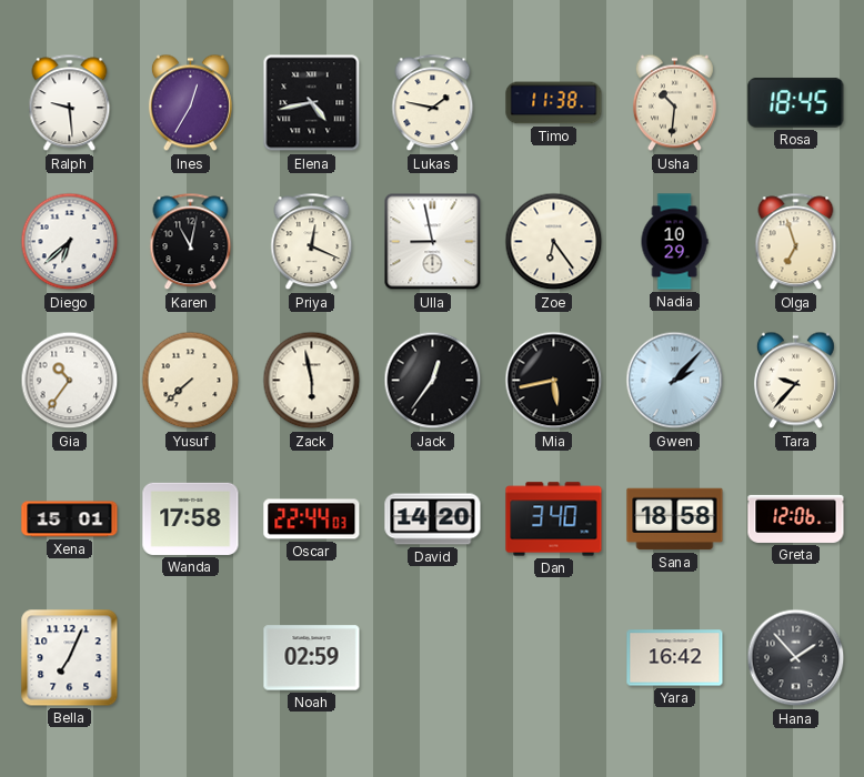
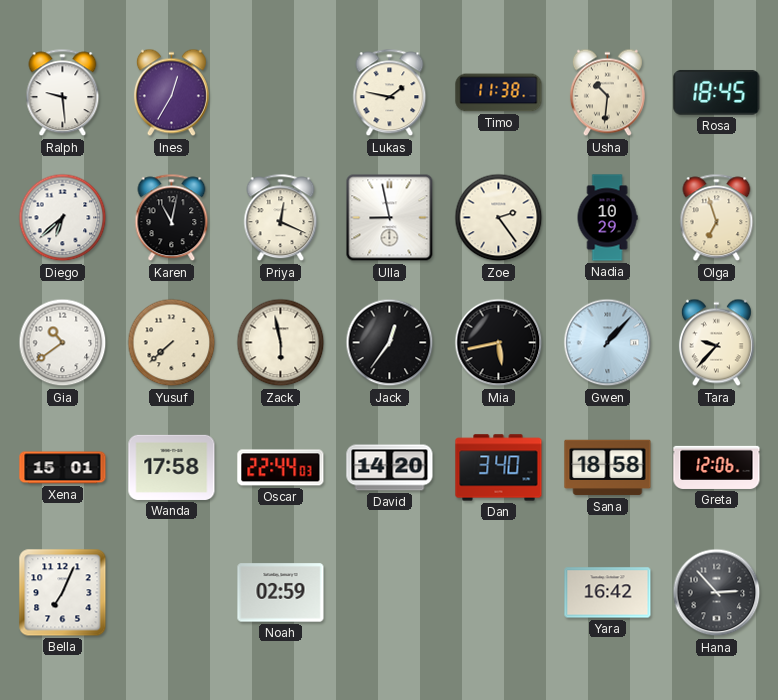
Elena: 4:43 -> none
Zoe: 6:24 -> 2:24
Gia: 10:36 -> 10:39
Gwen: 2:07 -> 1:07
Hana: 1:53 -> 2:53
